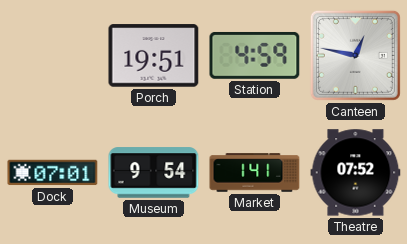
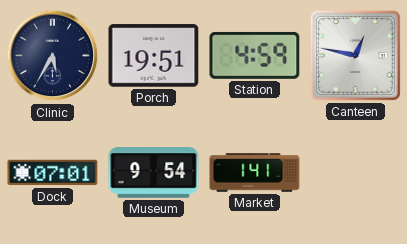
Clinic: none -> 5:35
Theatre: 07:52 -> none
